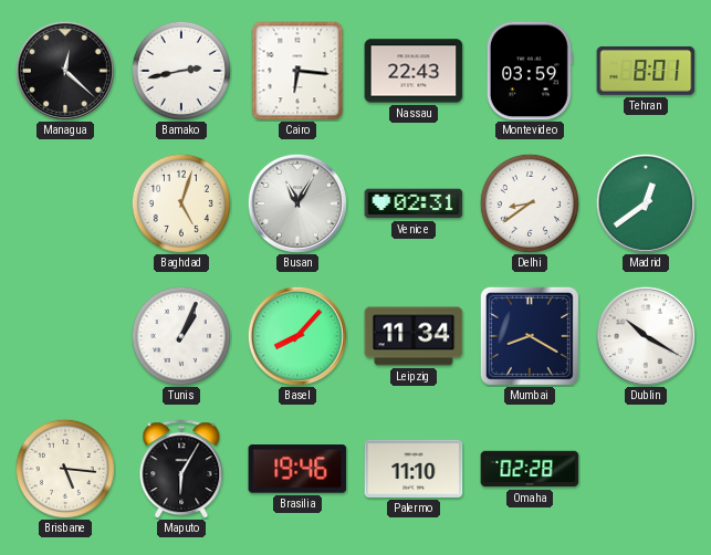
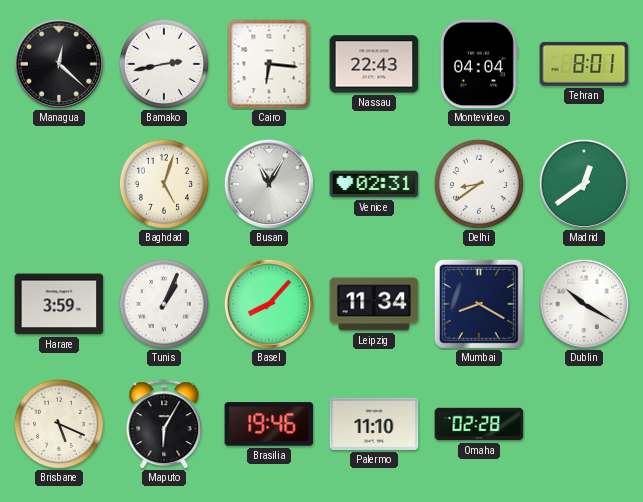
Montevideo: 03:59 -> 04:04
Harare: none -> 3:59
Brisbane: 5:16 -> 5:19
